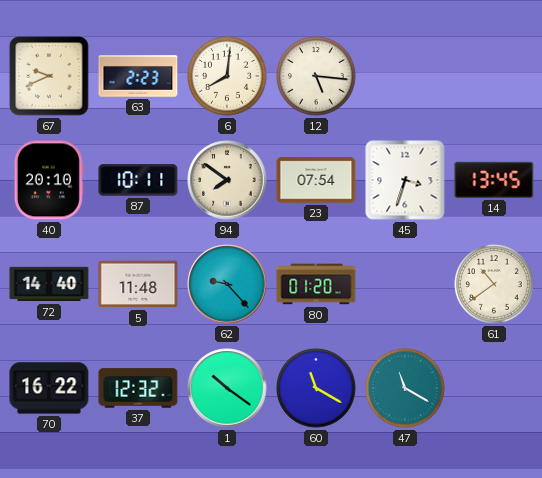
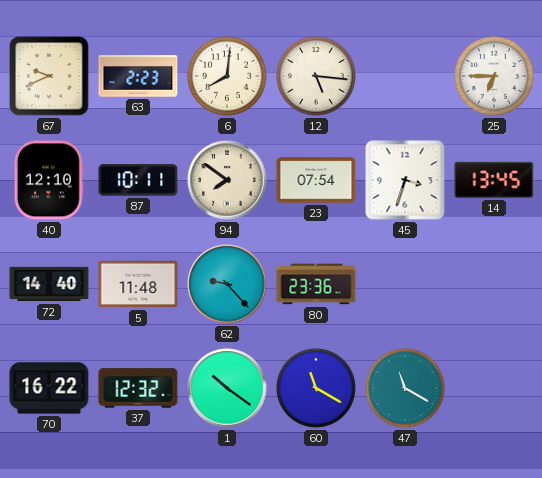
25: none -> 6:45
40: 20:10 -> 12:10
80: 01:20 -> 23:36
61: 10:39 -> none
